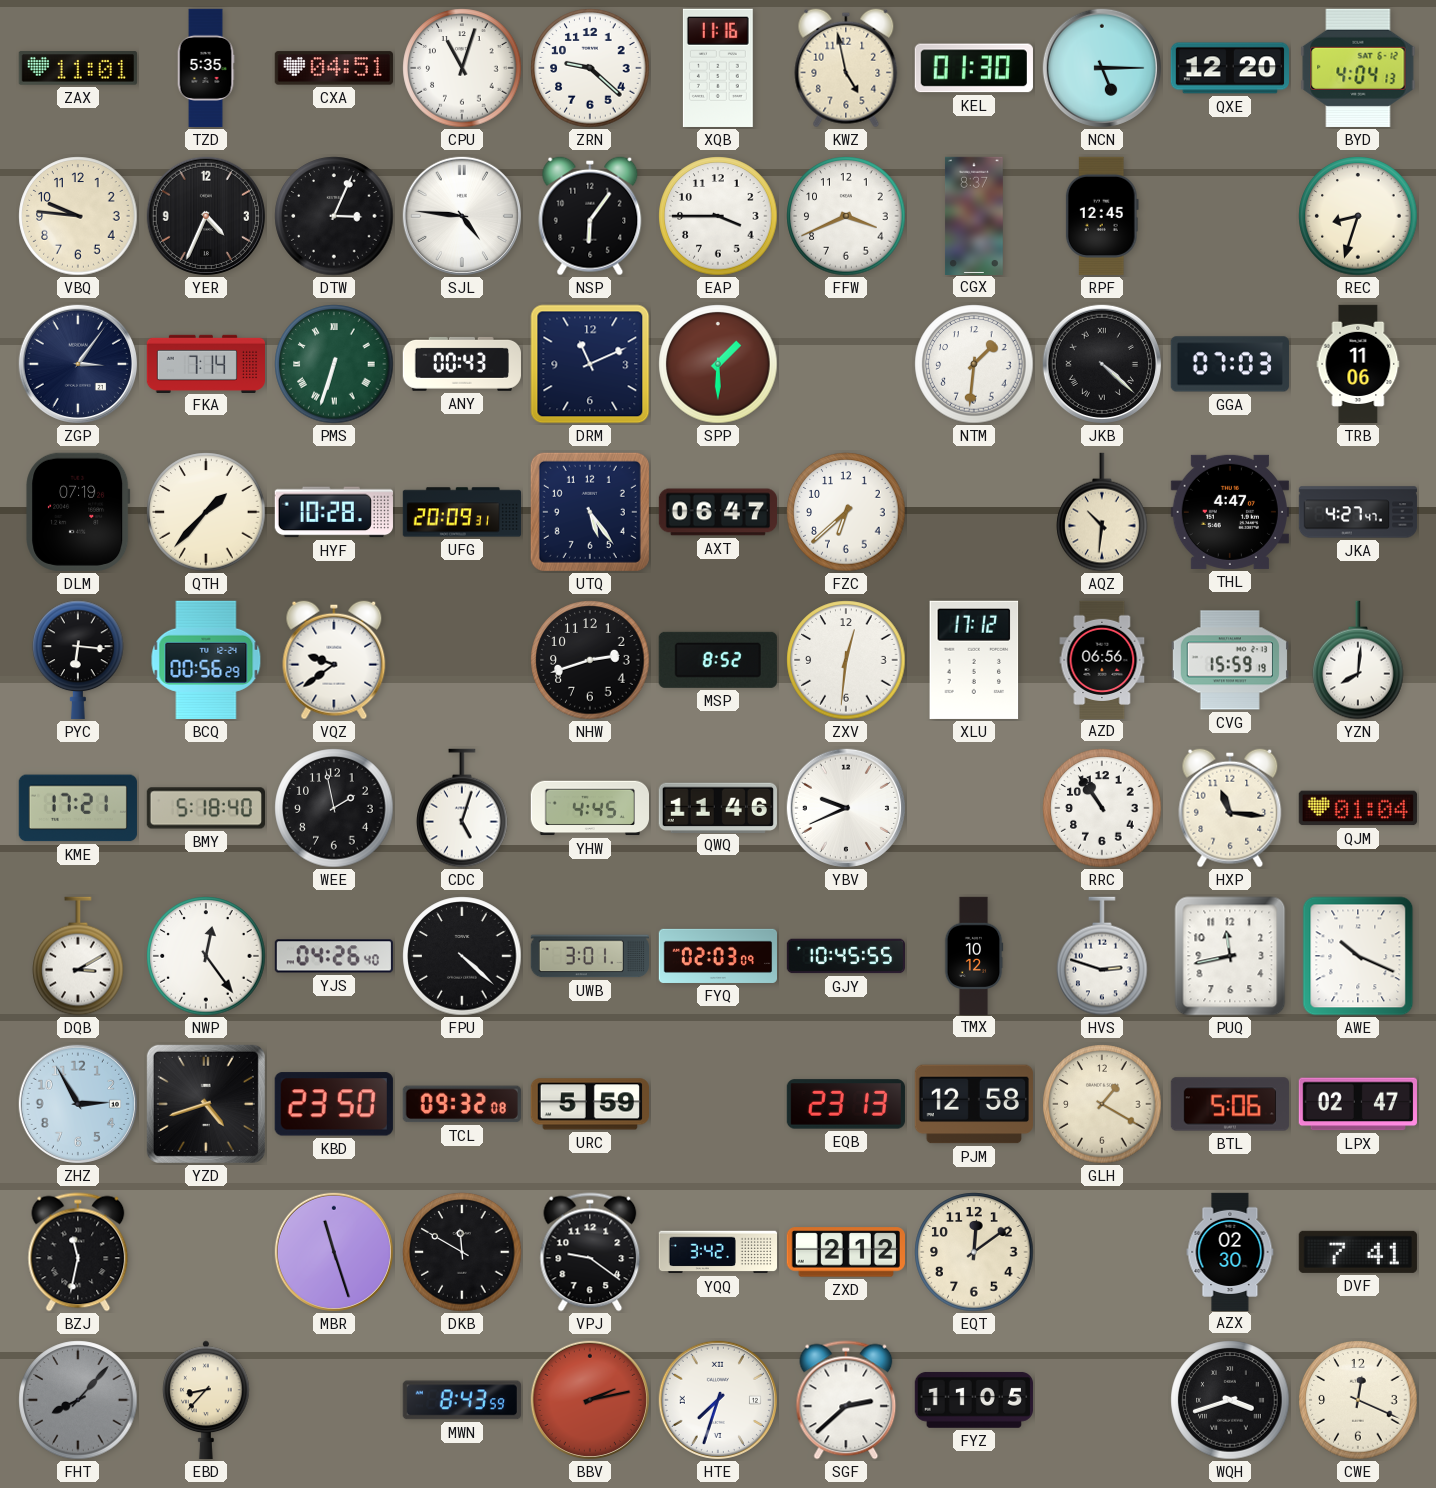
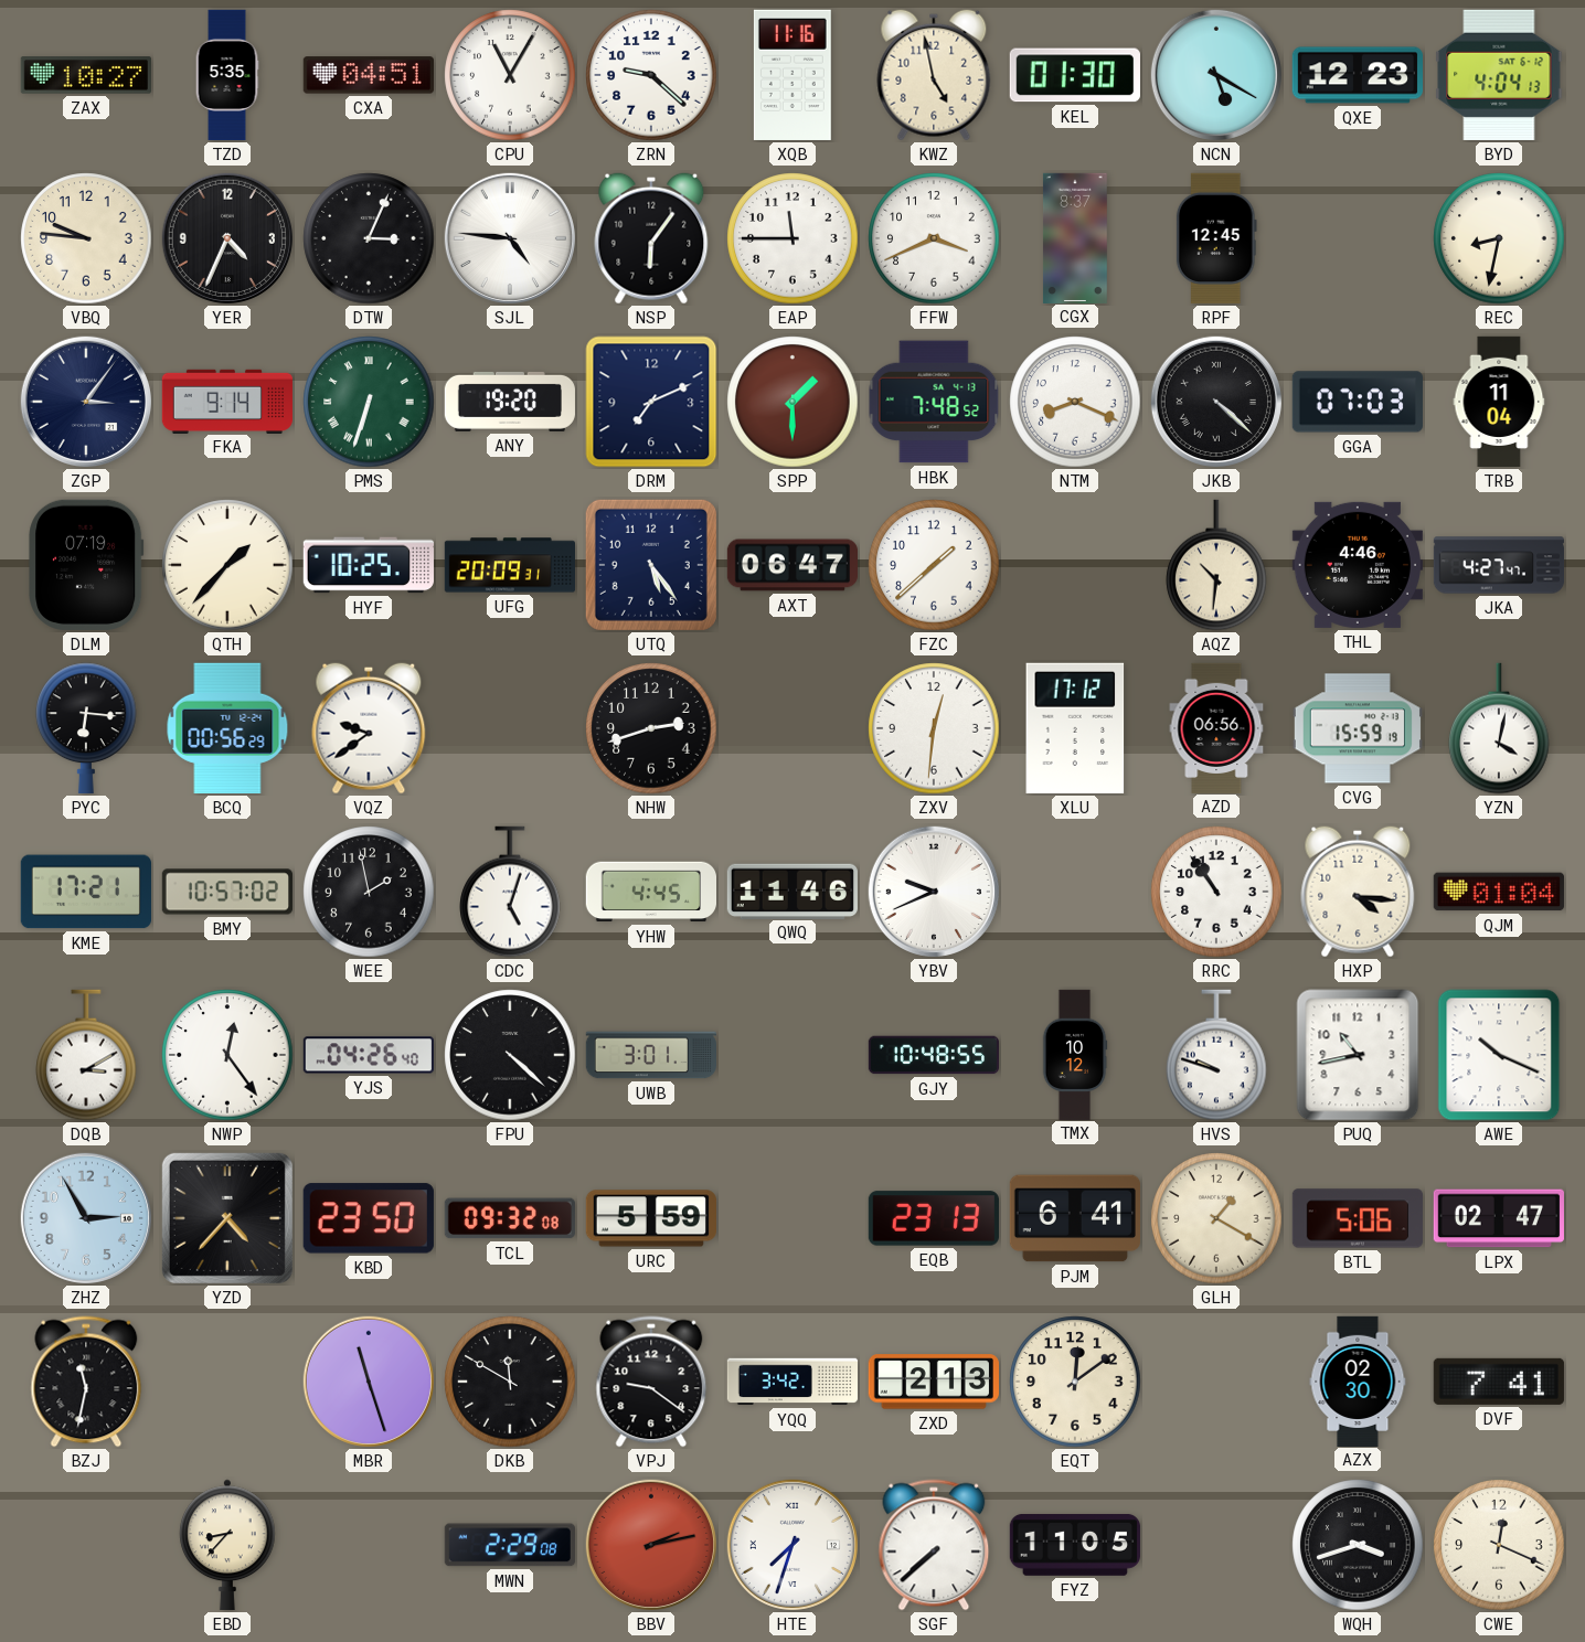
ZAX: 11:01 -> 10:27
CPU: 11:03 -> 11:05
NCN: 5:15 -> 5:20
QXE: 12:20 -> 12:23
EAP: 3:45 -> 11:45
REC: 8:33 -> 8:32
FKA: 7:14 -> 9:14
ANY: 00:43 -> 19:20
DRM: 11:11 -> 7:11
HBK: none -> 7:48
NTM: 1:31 -> 8:19
TRB: 11:06 -> 11:04
HYF: 10:28 -> 10:25
FZC: 6:38 -> 1:38
THL: 4:47 -> 4:46
MSP: 8:52 -> none
YZN: 8:01 -> 4:02
BMY: 5:18 -> 10:57
HXP: 11:16 -> 4:16
FYQ: 02:03 -> none
GJY: 10:45 -> 10:48
HVS: 2:48 -> 9:48
PUQ: 11:43 -> 10:43
YZD: 4:42 -> 4:37
PJM: 12:58 -> 6:41
ZXD: 2:12 -> 2:13
FHT: 8:07 -> none
MWN: 8:43 -> 2:29
SGF: 2:38 -> 7:38
